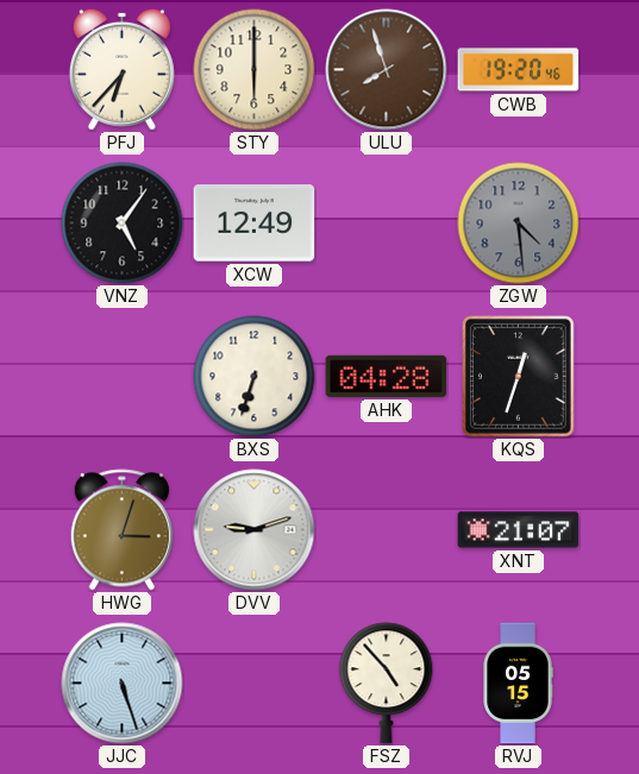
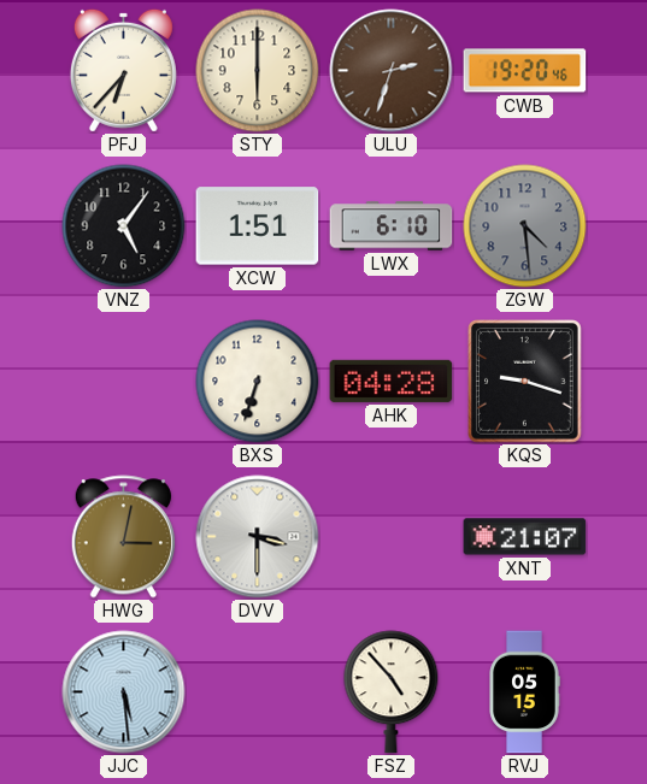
ULU: 7:57 -> 2:33
XCW: 12:49 -> 1:51
LWX: none -> 6:10
KQS: 12:33 -> 9:18
HWG: 3:03 -> 3:02
DVV: 9:12 -> 3:30
JJC: 5:27 -> 5:29
